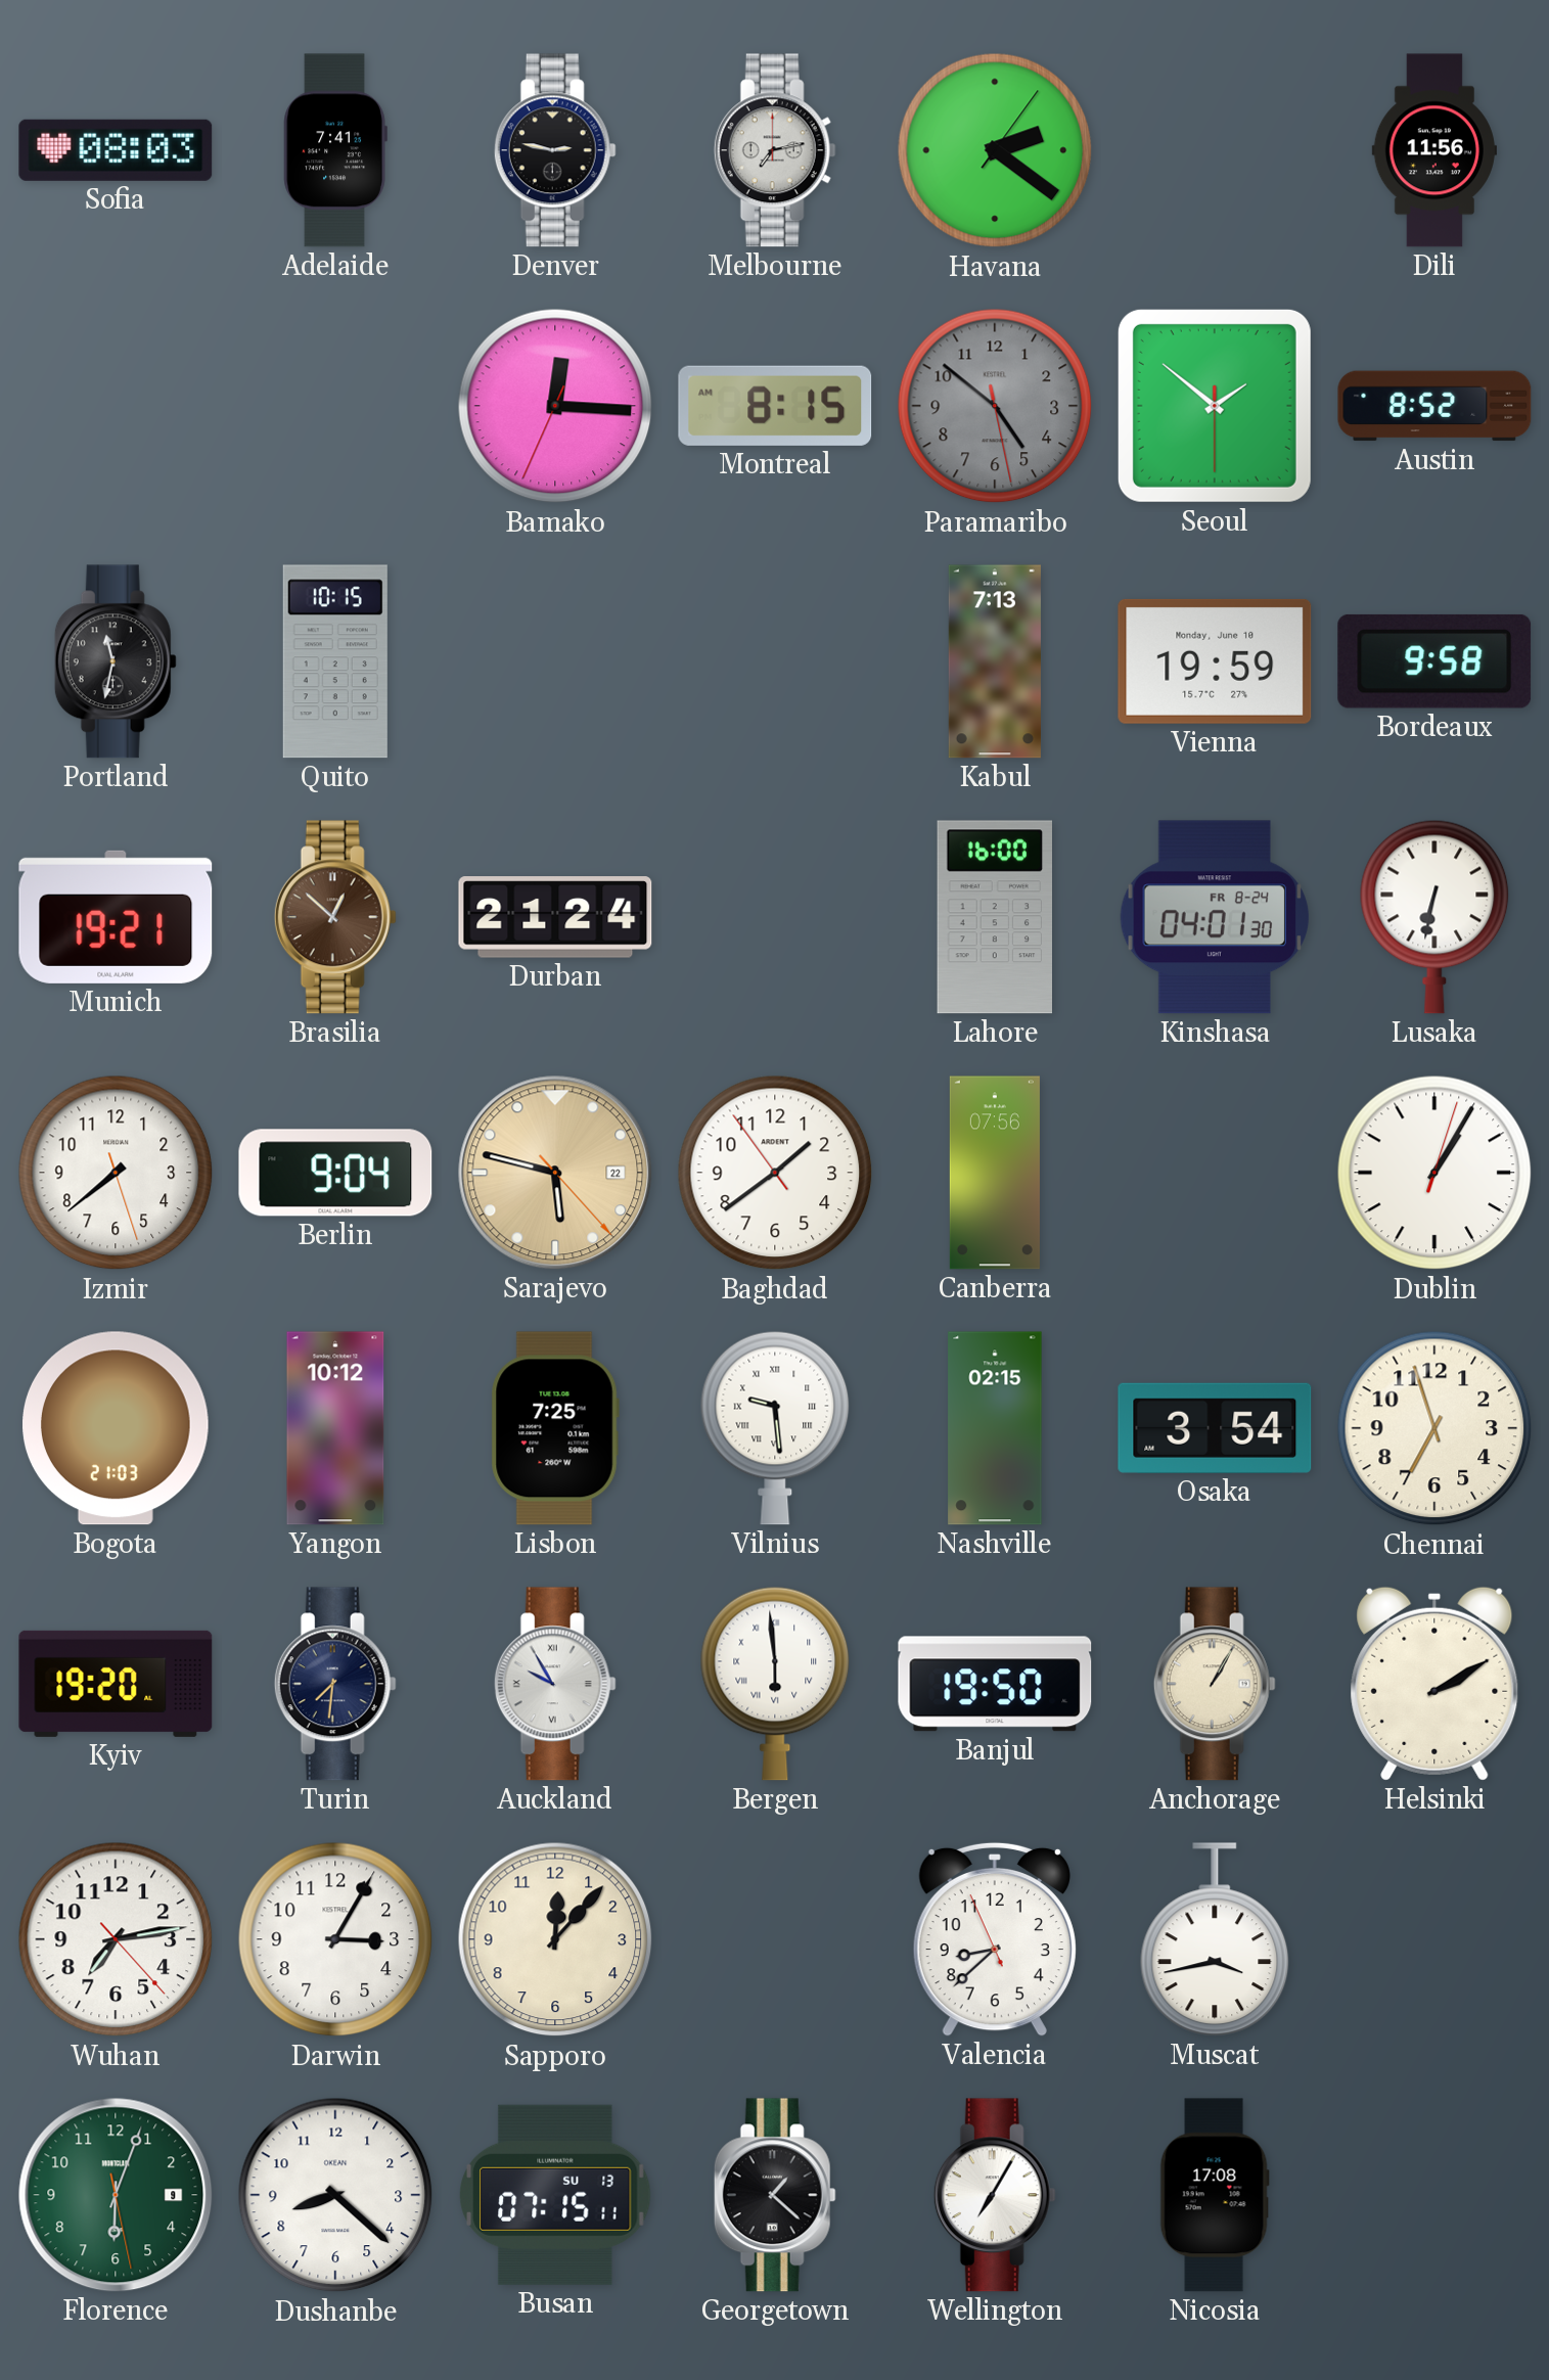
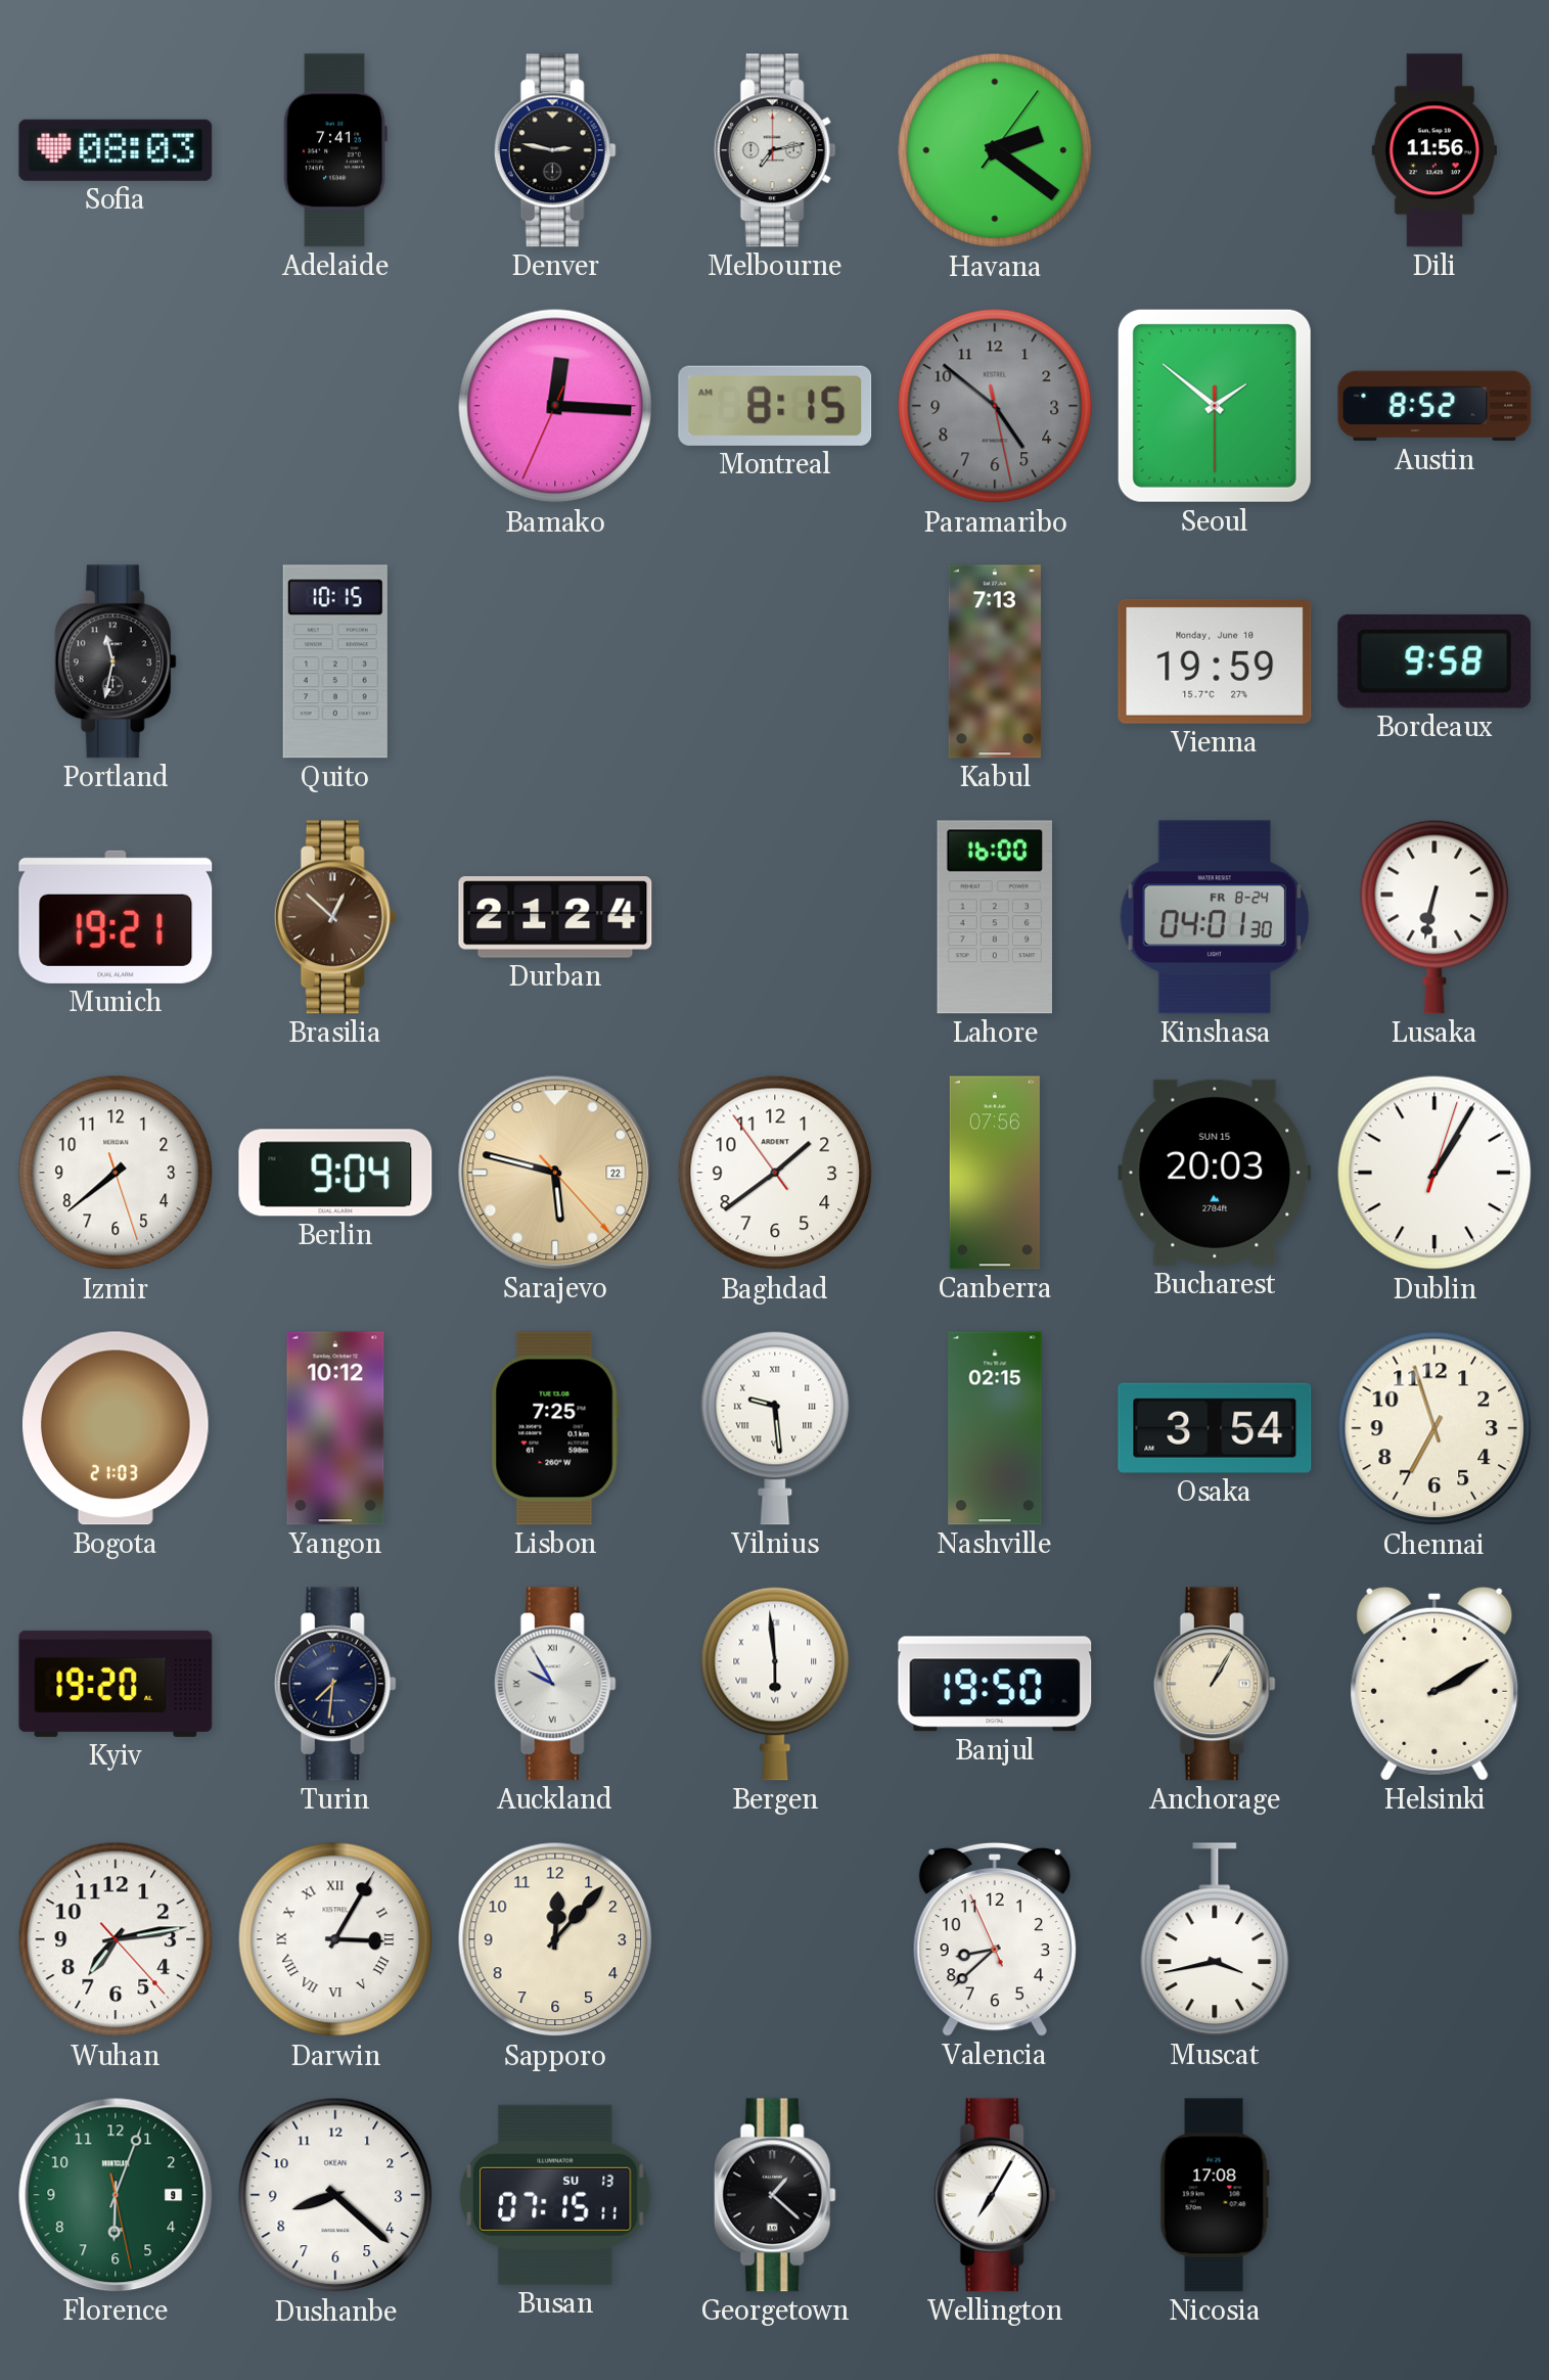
Bucharest: none -> 20:03
Darwin numerals: Arabic -> Roman
